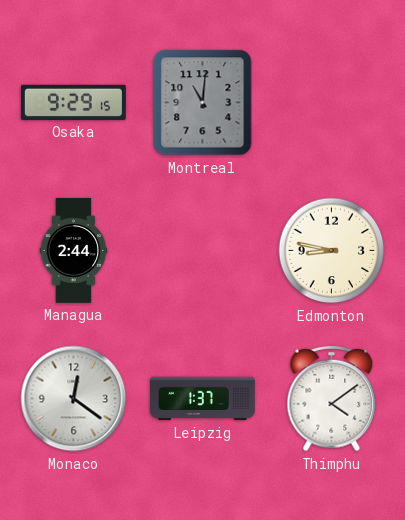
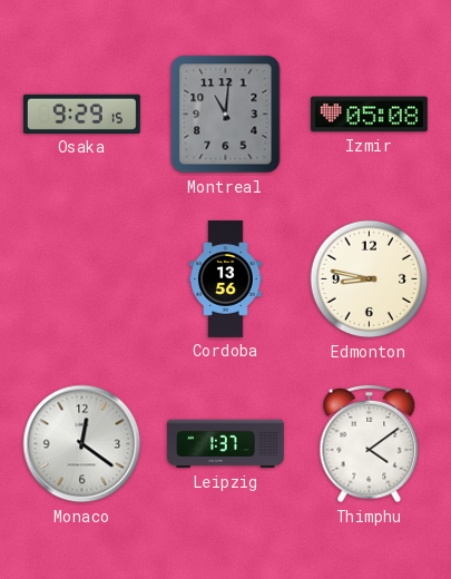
Izmir: none -> 05:08
Managua: 2:44 -> none
Cordoba: none -> 13:56
